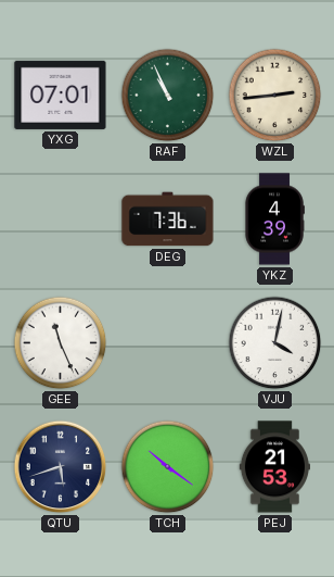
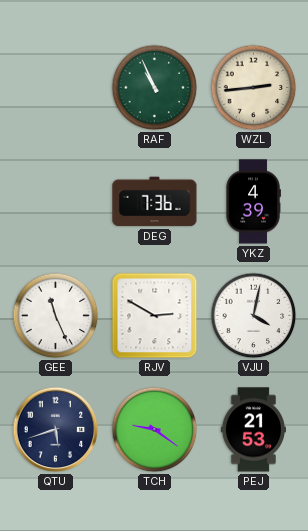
YXG: 07:01 -> none
RJV: none -> 2:50
TCH: 10:21 -> 9:21
